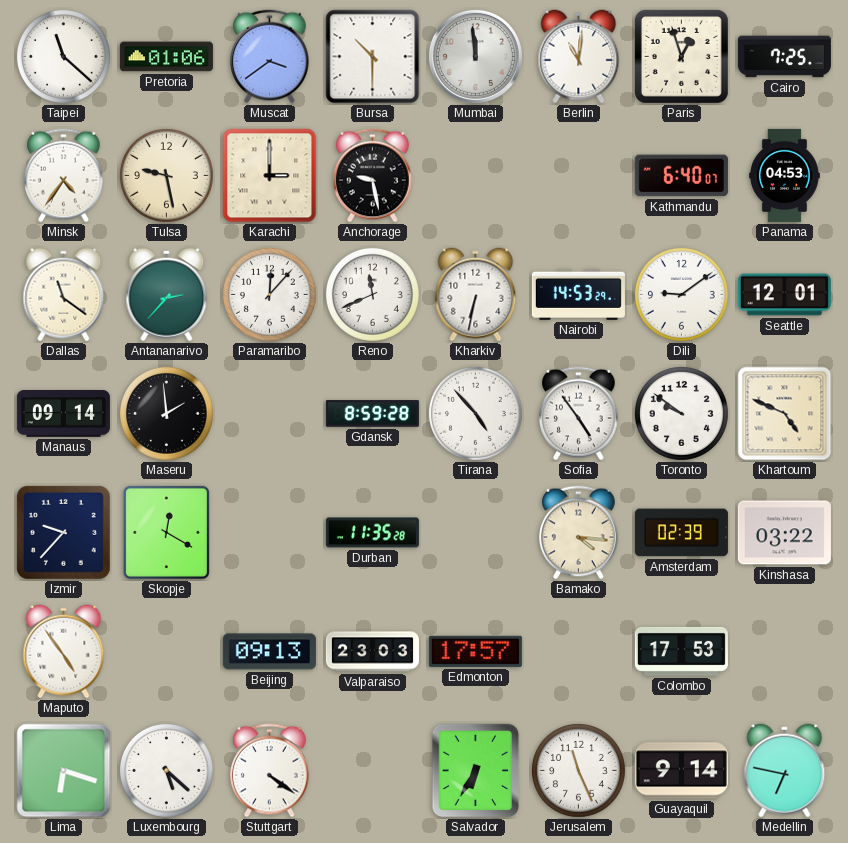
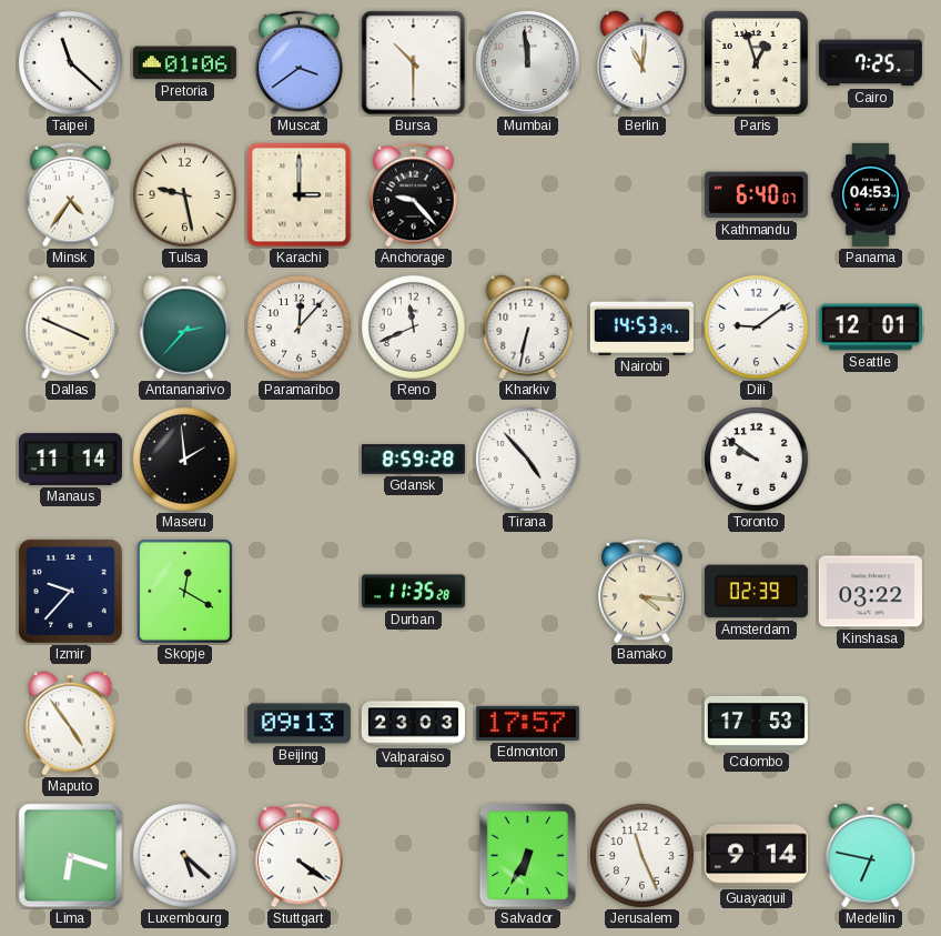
Anchorage: 9:28 -> 9:23
Dallas: 11:21 -> 3:49
Manaus: 09:14 -> 11:14
Sofia: 4:54 -> none
Khartoum: 4:49 -> none
